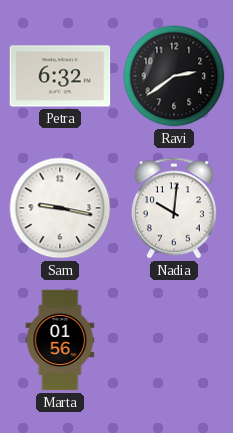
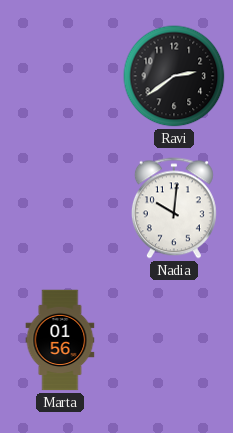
Petra: 6:32 -> none
Sam: 9:17 -> none
